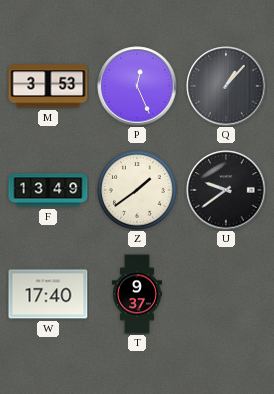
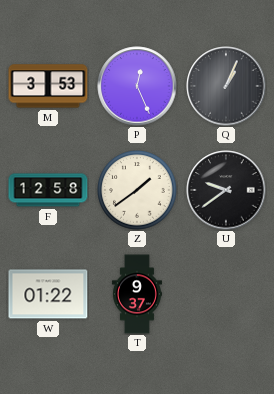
Q: 1:07 -> 1:04
F: 13:49 -> 12:58
W: 17:40 -> 01:22
